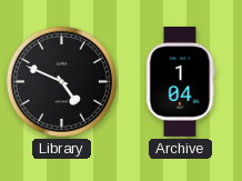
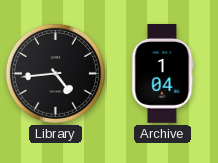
Library: 4:49 -> 4:44
